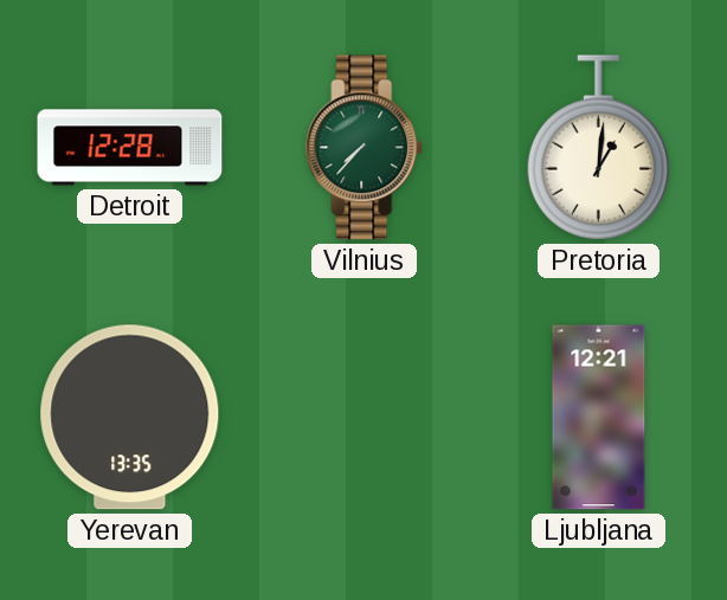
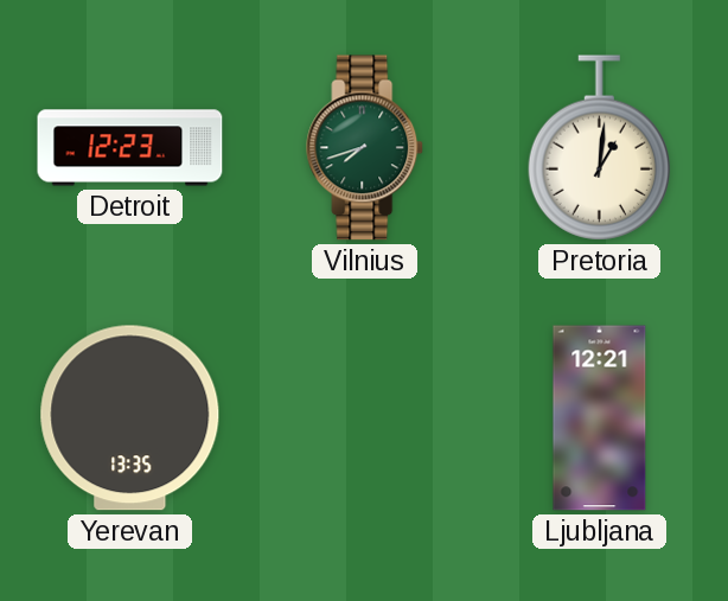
Detroit: 12:28 -> 12:23
Vilnius: 7:37 -> 7:42
